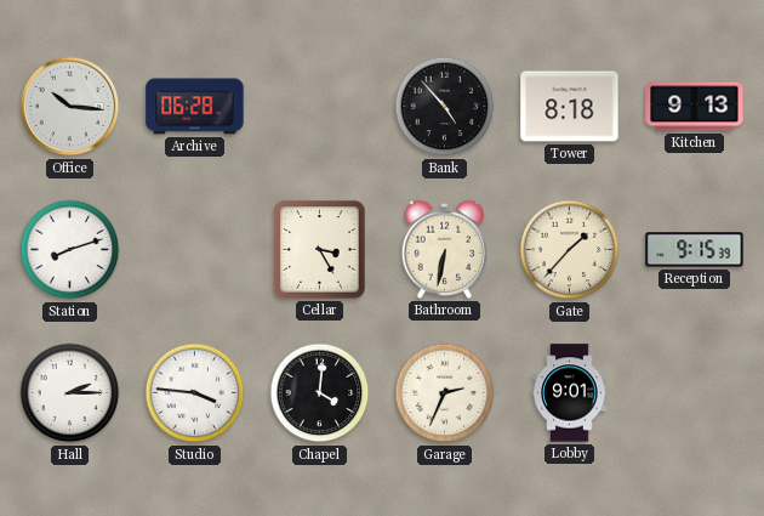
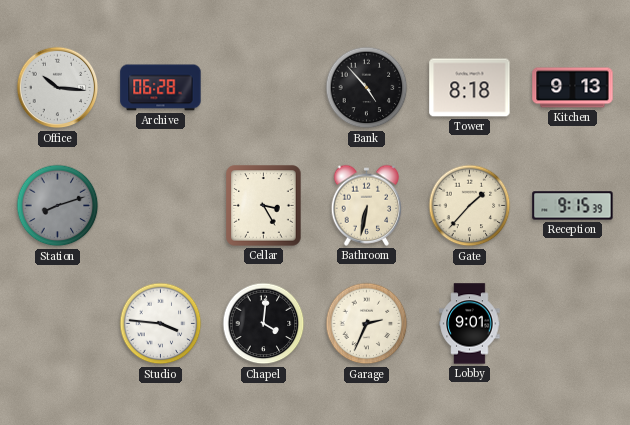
Station dial: white -> grey
Hall: 2:15 -> none
